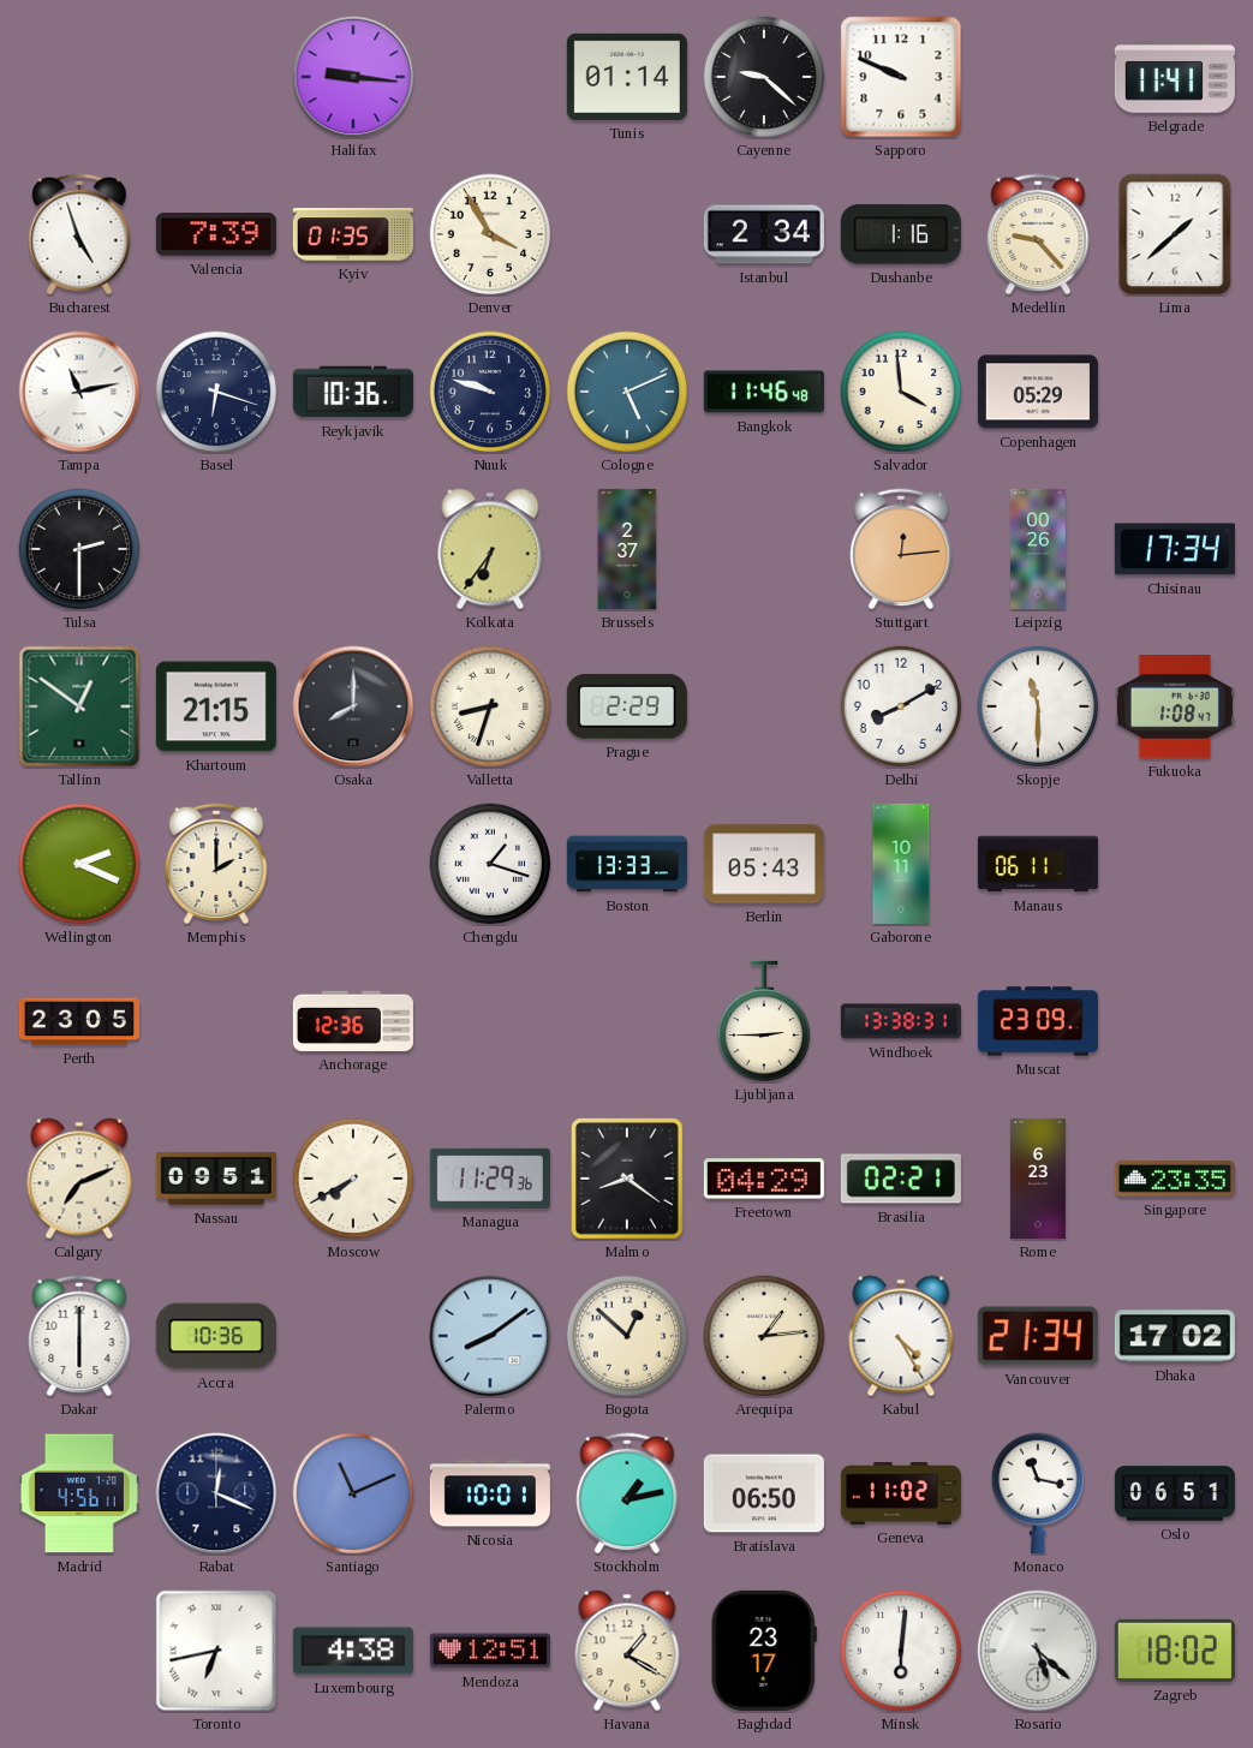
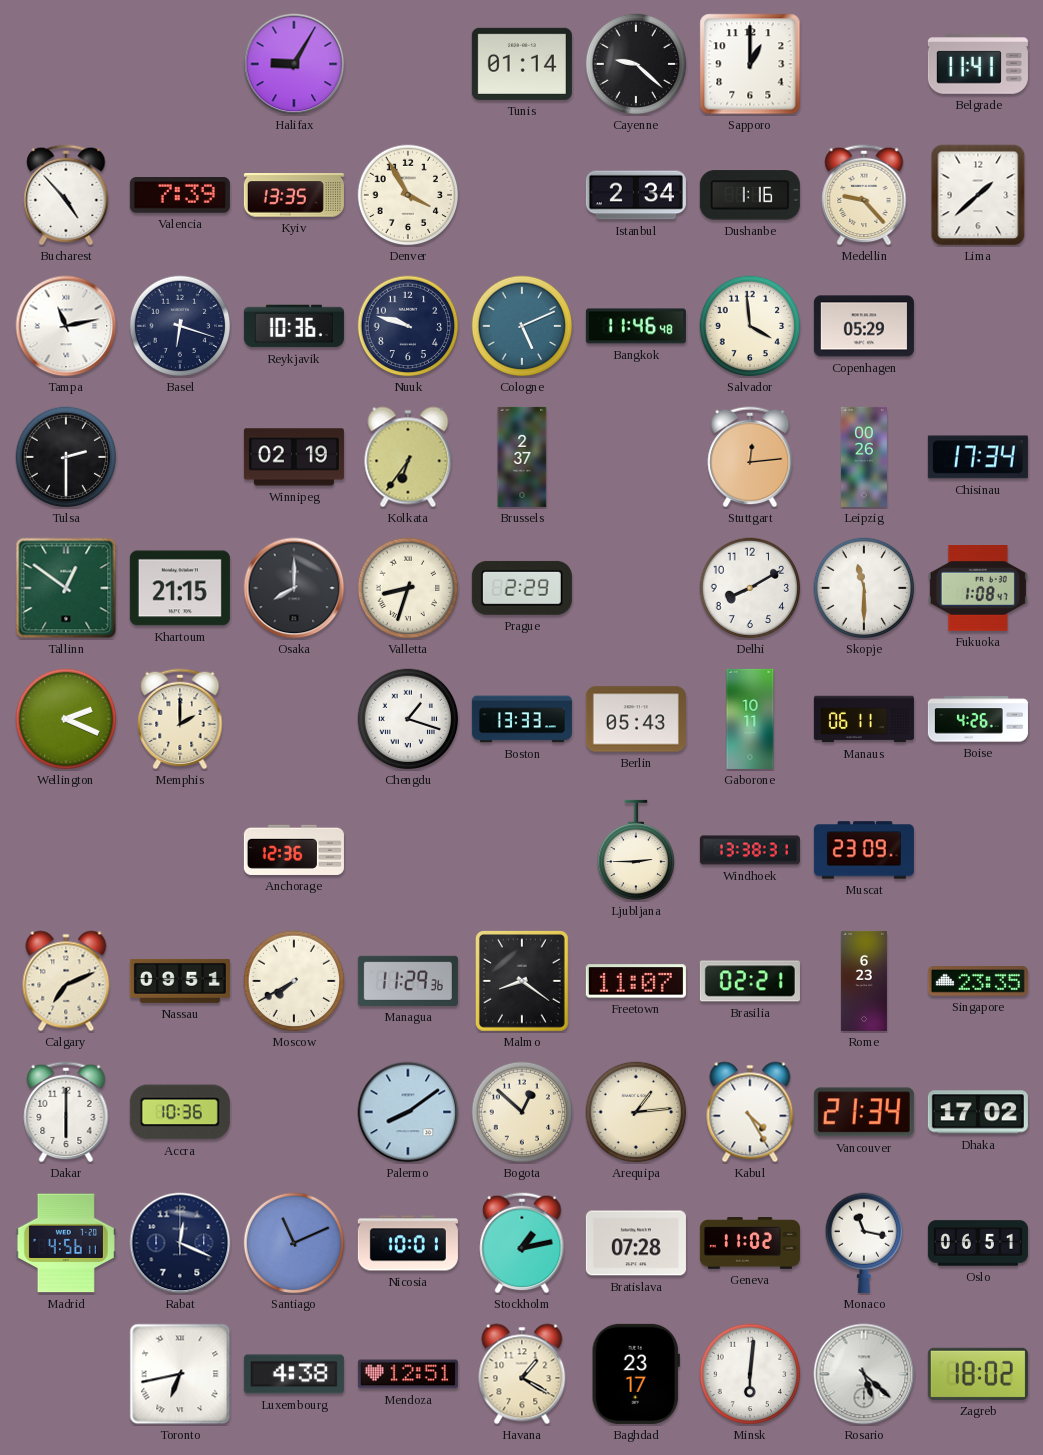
Halifax: 9:16 -> 9:05
Sapporo: 9:49 -> 1:00
Bucharest: 4:57 -> 4:53
Kyiv: 01:35 -> 13:35
Winnipeg: none -> 02:19
Boise: none -> 4:26
Perth: 23:05 -> none
Freetown: 04:29 -> 11:07
Bratislava: 06:50 -> 07:28
